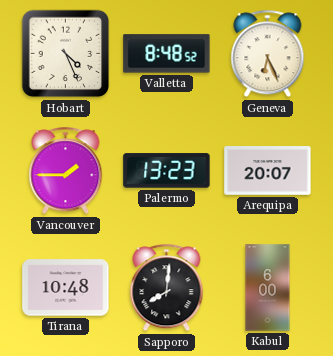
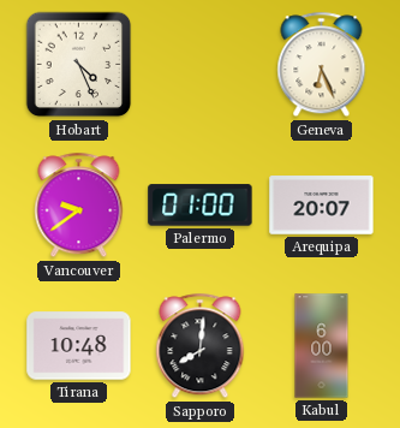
Valletta: 8:48 -> none
Vancouver: 1:45 -> 9:39
Palermo: 13:23 -> 01:00
